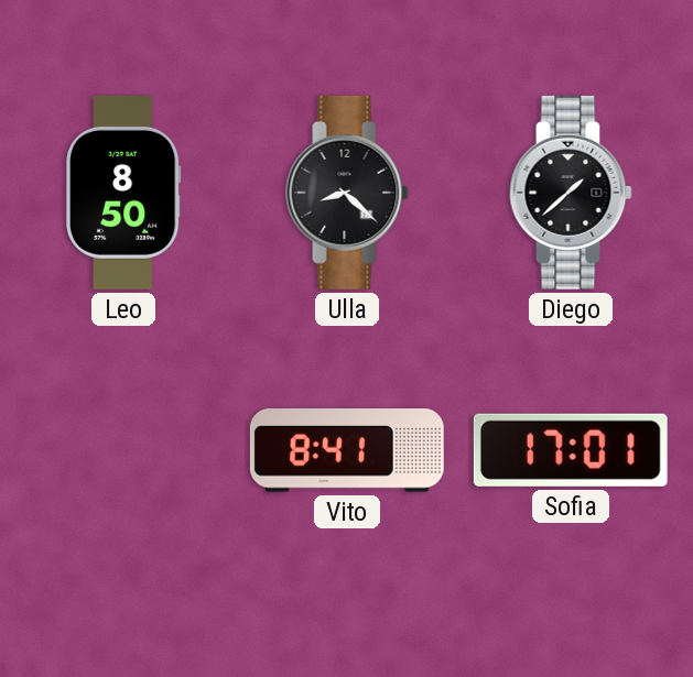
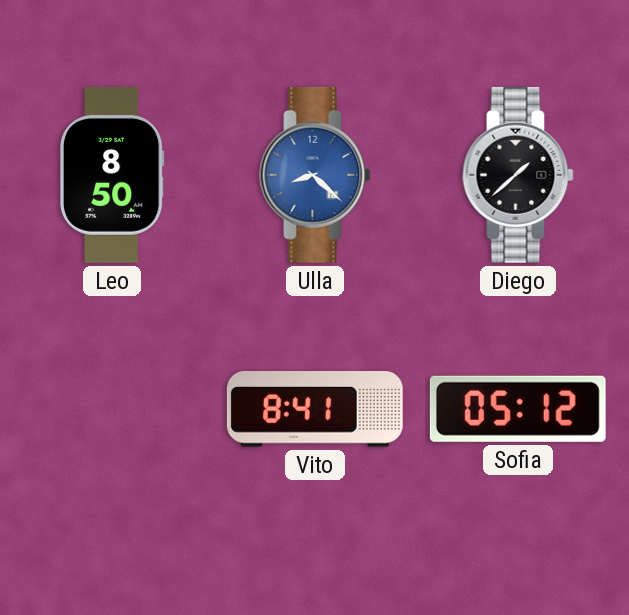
Ulla dial: black -> blue
Sofia: 17:01 -> 05:12
